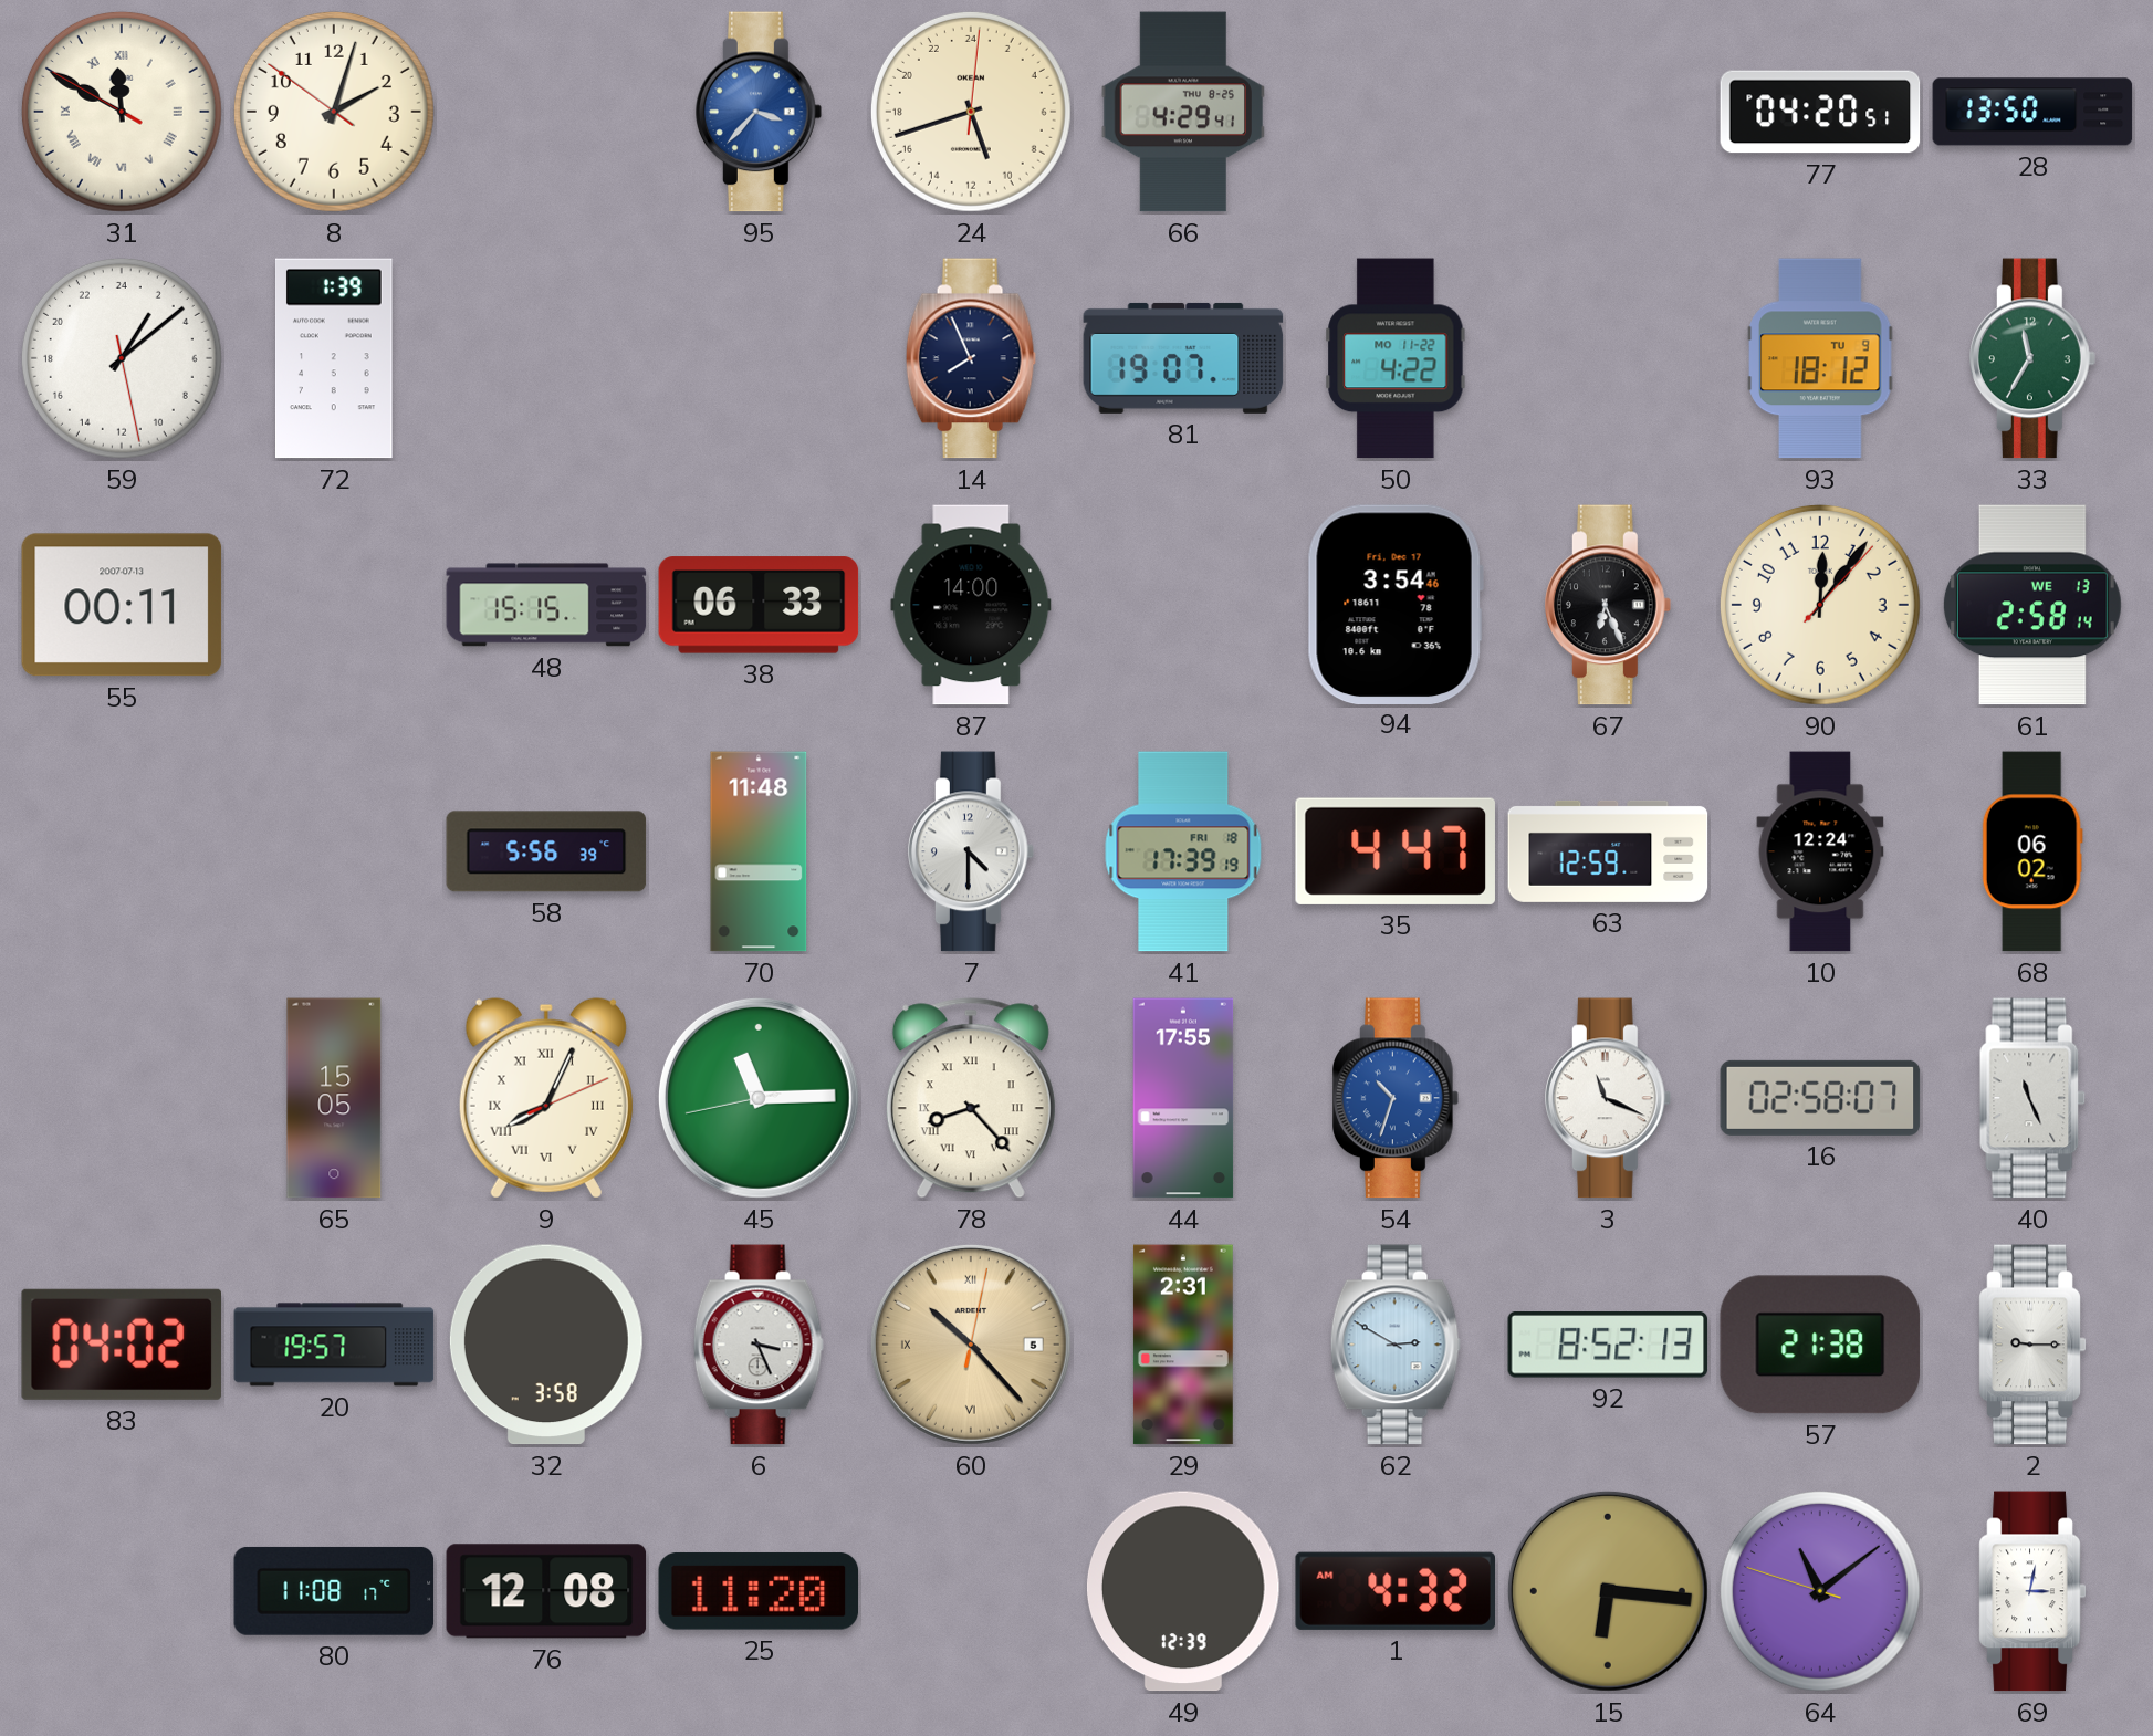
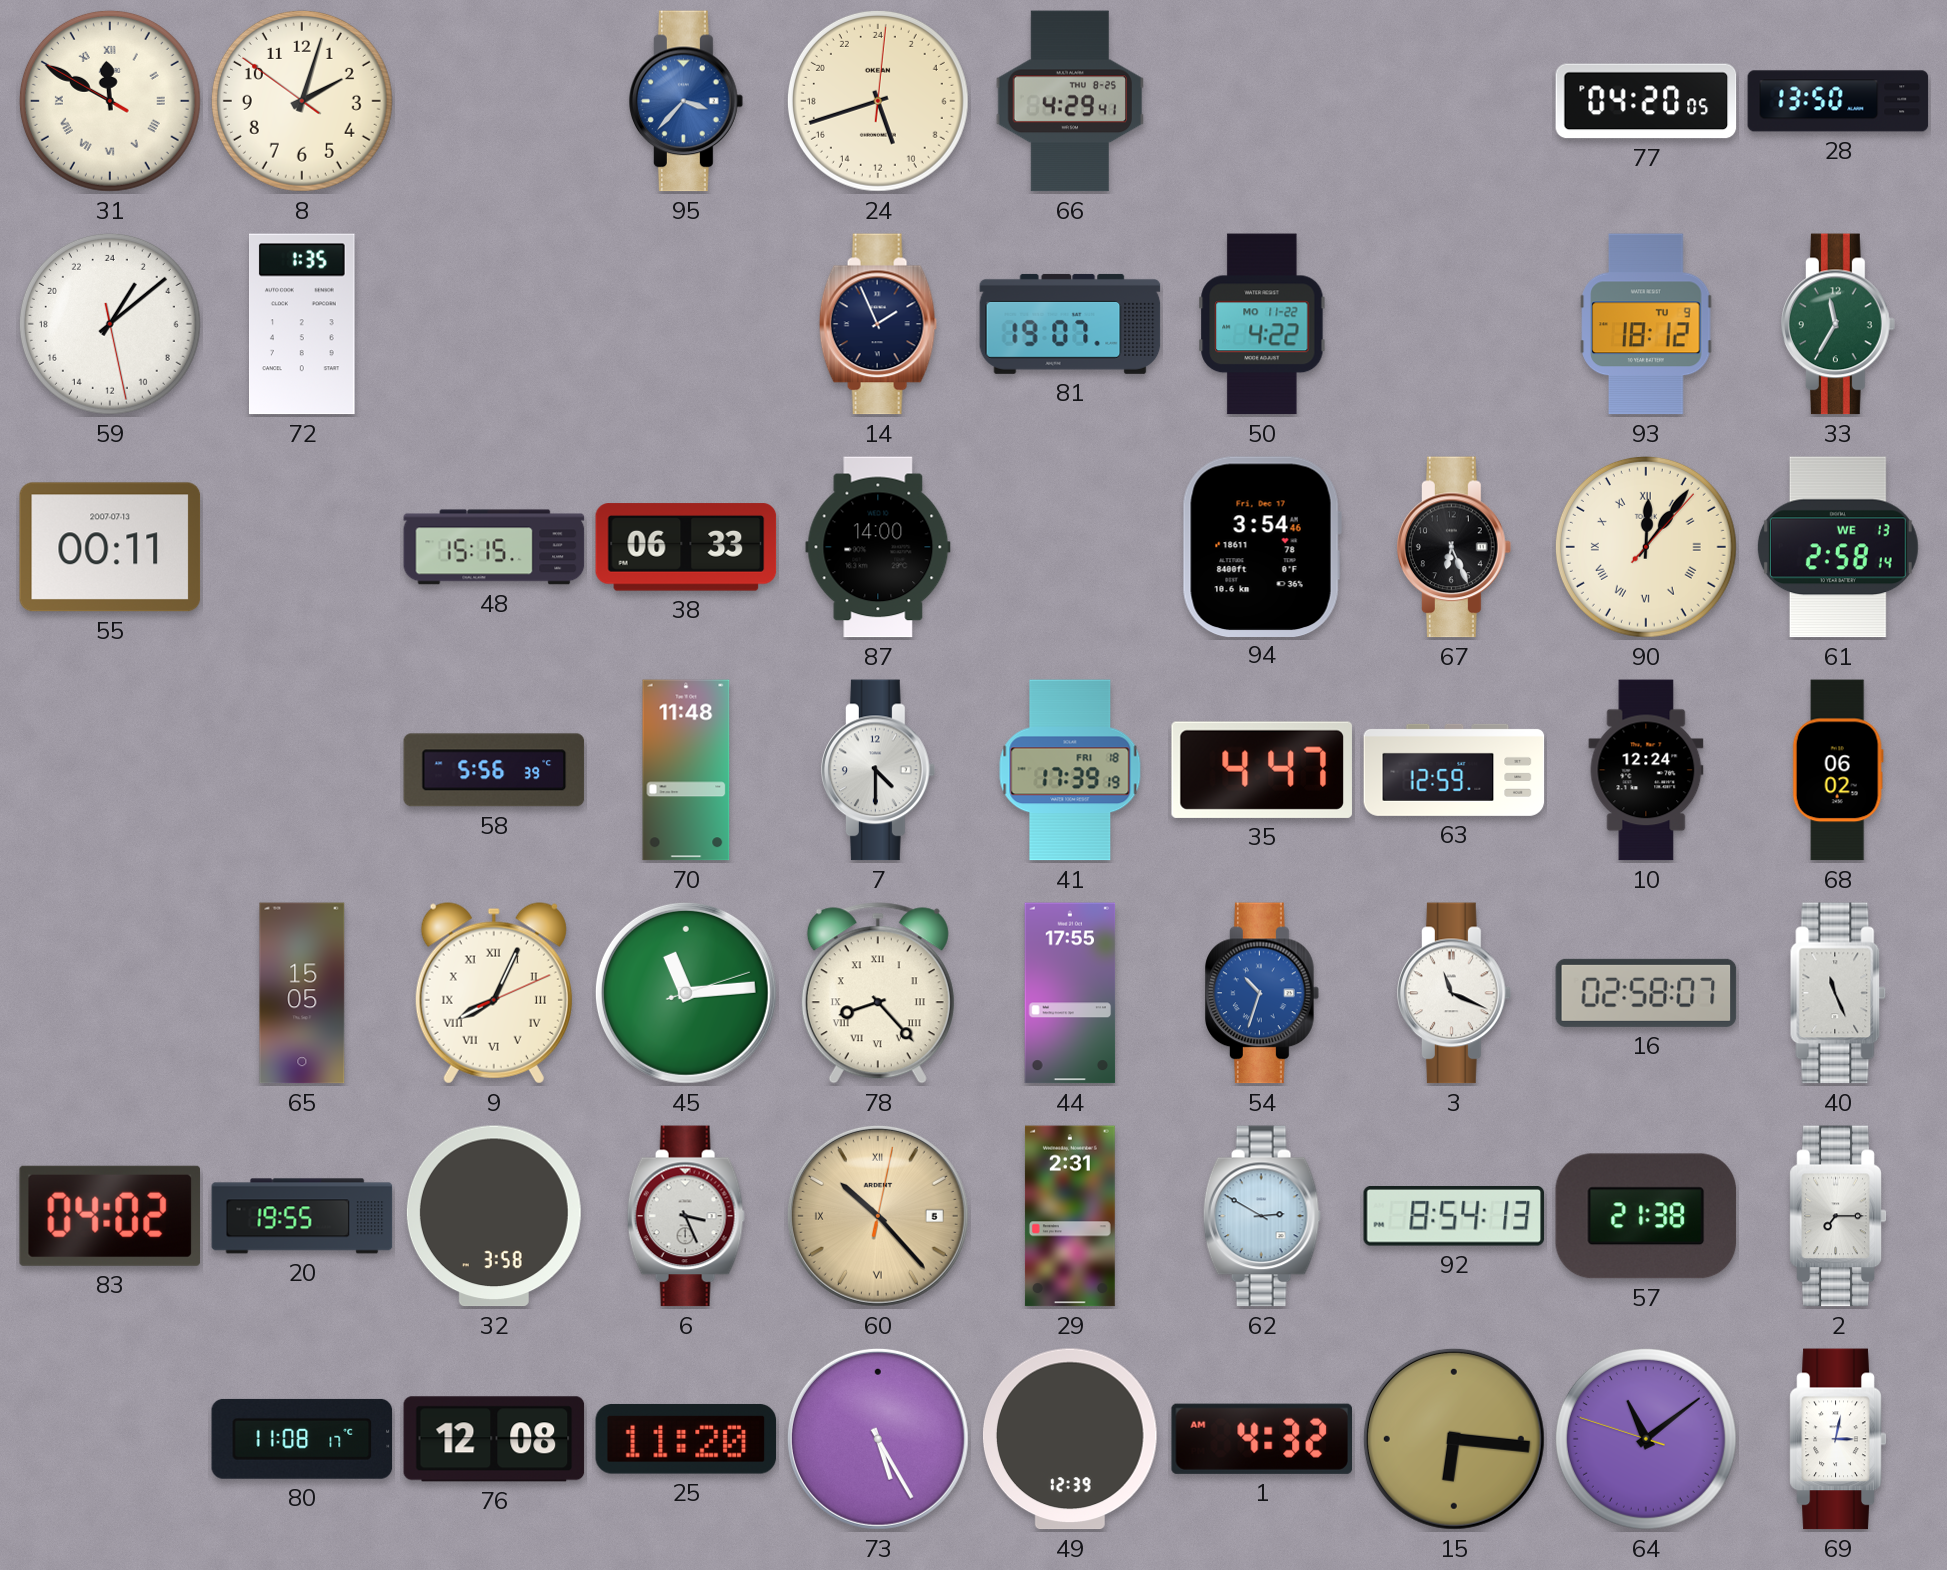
77: 04:20:51 -> 04:20:05
72: 1:39 -> 1:35
14: 7:56 -> 1:56
90 numerals: Arabic -> Roman
45: 11:14:43 -> 11:14:12
20: 19:57 -> 19:55
92: 8:52 -> 8:54
2: 9:15 -> 7:15
73: none -> 5:25
